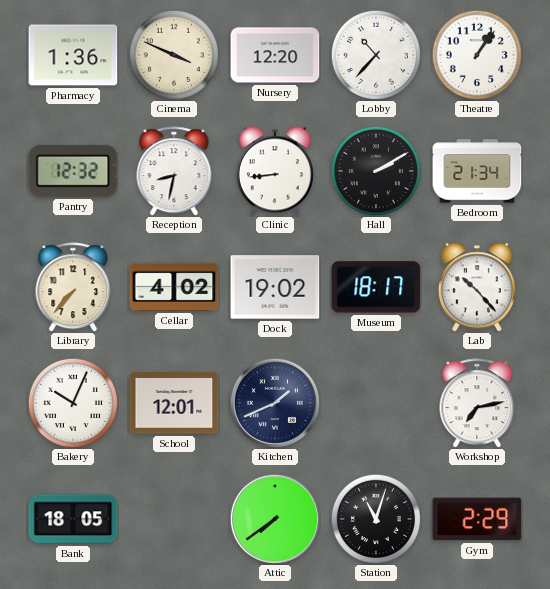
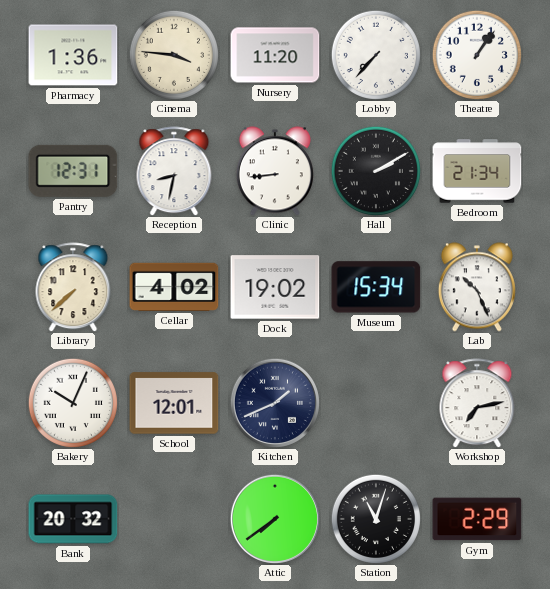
Cinema: 3:49 -> 3:46
Nursery: 12:20 -> 11:20
Lobby: 10:37 -> 7:37
Pantry: 12:32 -> 12:31
Library: 7:37 -> 7:38
Museum: 18:17 -> 15:34
Lab: 10:23 -> 10:26
Bank: 18:05 -> 20:32
